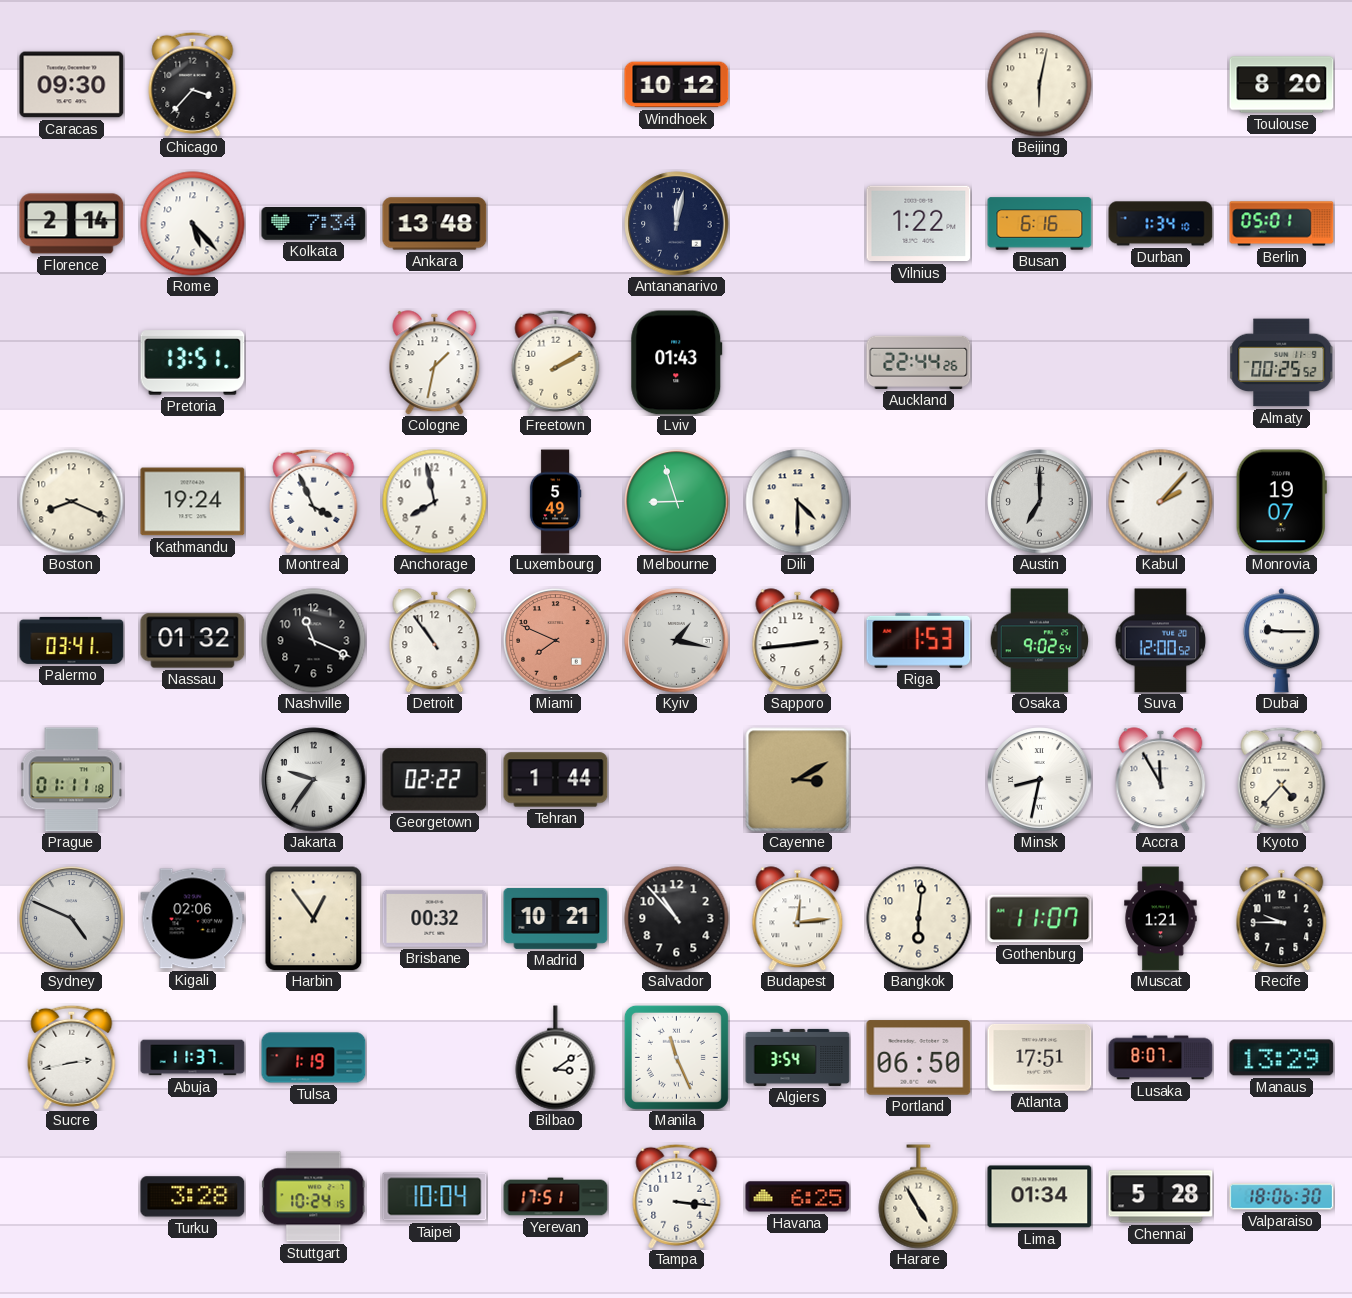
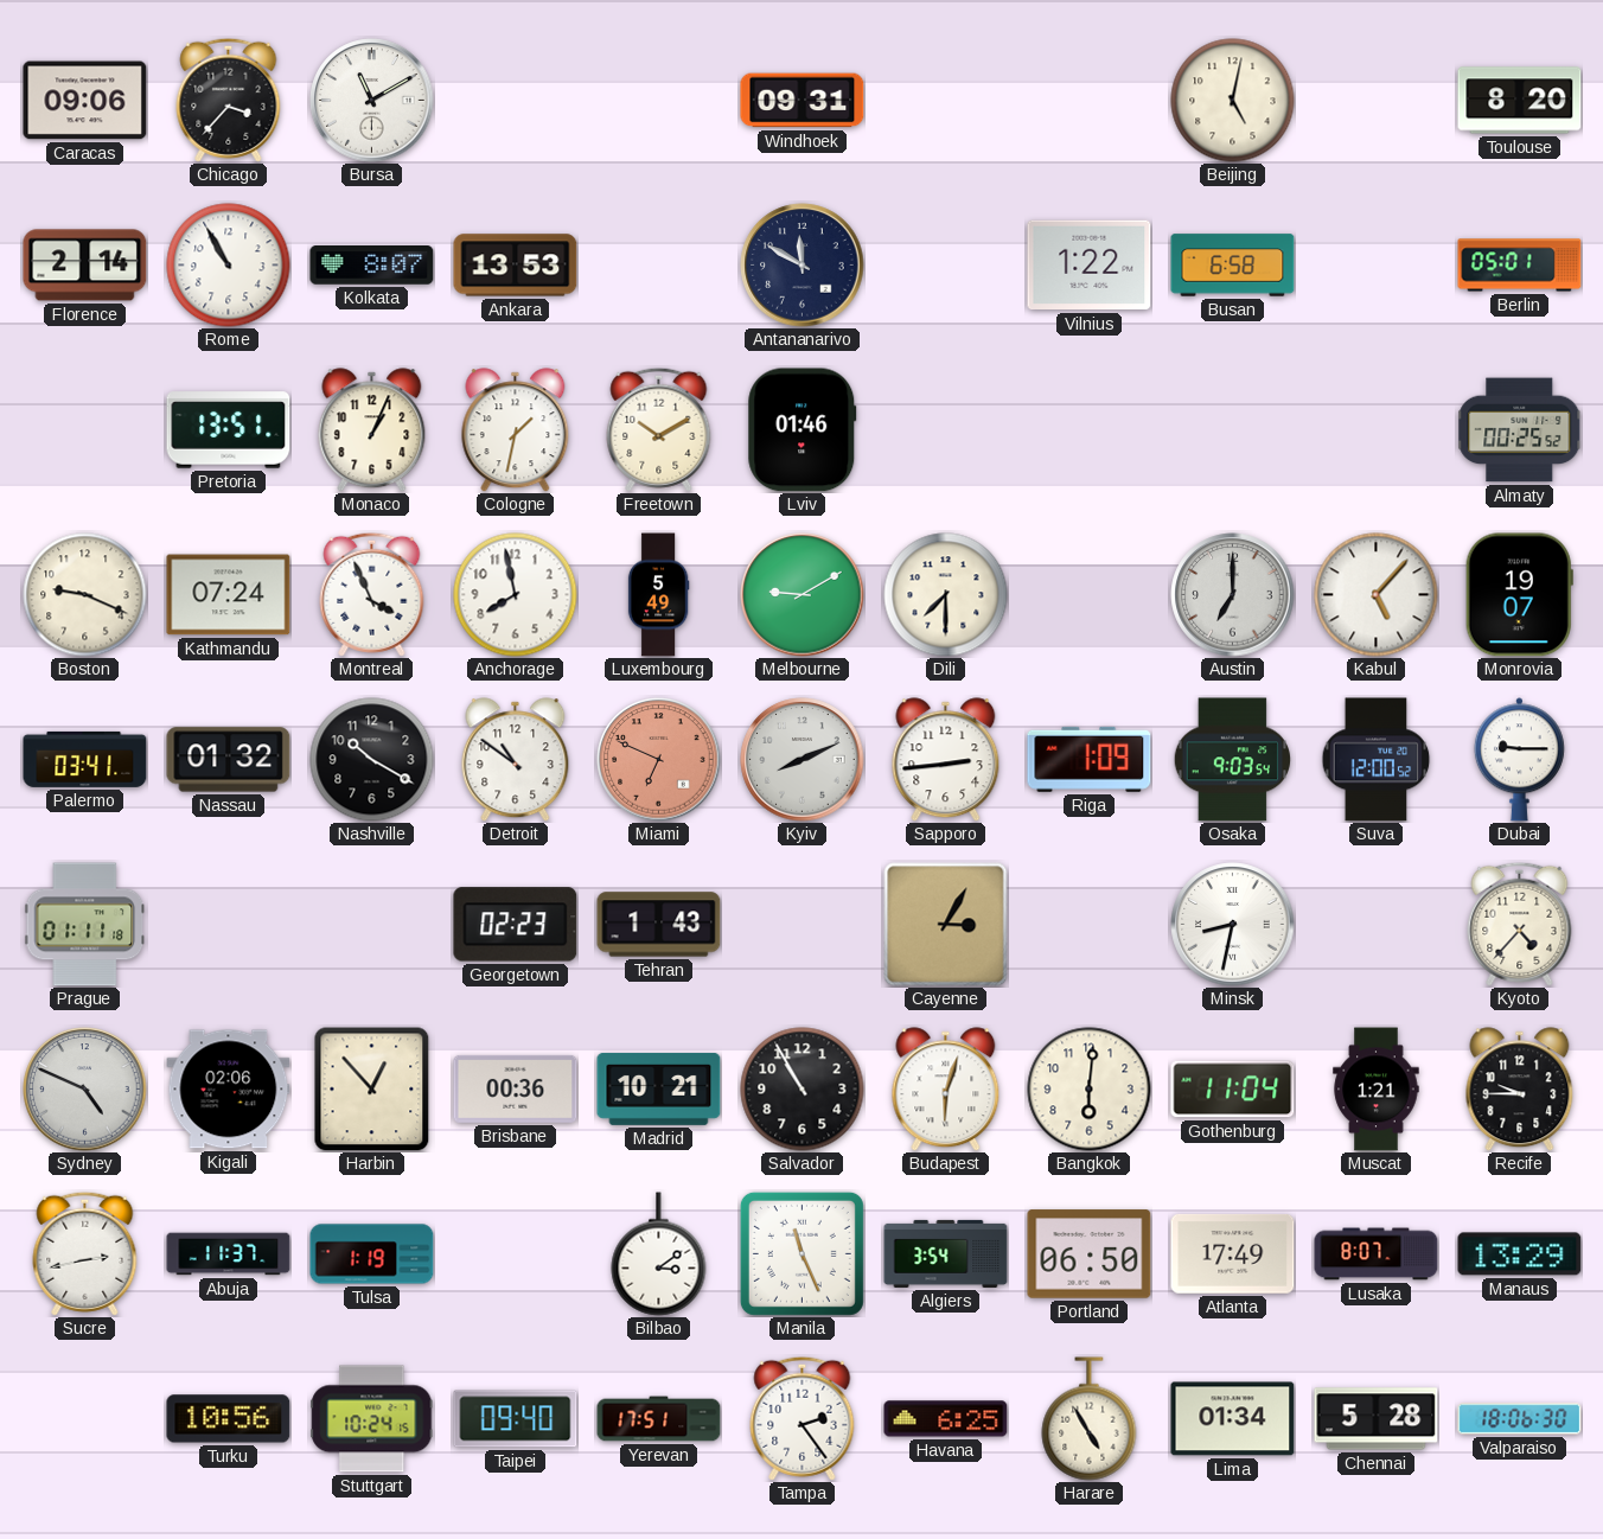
Caracas: 09:30 -> 09:06
Bursa: none -> 11:10
Windhoek: 10:12 -> 09:31
Beijing: 6:02 -> 5:02
Rome: 5:23 -> 10:55
Kolkata: 7:34 -> 8:07
Ankara: 13:48 -> 13:53
Antananarivo: 12:02 -> 11:50
Busan: 6:16 -> 6:58
Durban: 1:34 -> none
Monaco: none -> 1:04
Freetown: 2:10 -> 10:10
Lviv: 01:43 -> 01:46
Auckland: 22:44 -> none
Boston: 8:19 -> 9:19
Kathmandu: 19:24 -> 07:24
Melbourne: 8:57 -> 9:10
Dili: 4:30 -> 7:30
Kabul: 2:07 -> 5:07
Nashville: 11:19 -> 10:20
Detroit: 10:54 -> 10:51
Miami: 7:49 -> 6:49
Kyiv: 1:17 -> 8:11
Riga: 1:53 -> 1:09
Osaka: 9:02 -> 9:03
Jakarta: 9:36 -> none
Georgetown: 02:22 -> 02:23
Tehran: 1:44 -> 1:43
Cayenne: 3:10 -> 3:05
Accra: 11:55 -> none
Harbin: 12:54 -> 12:53
Brisbane: 00:32 -> 00:36
Salvador: 10:53 -> 10:55
Budapest: 12:14 -> 6:03
Gothenburg: 11:07 -> 11:04
Atlanta: 17:51 -> 17:49
Turku: 3:28 -> 10:56
Taipei: 10:04 -> 09:40
Tampa: 3:16 -> 2:24
